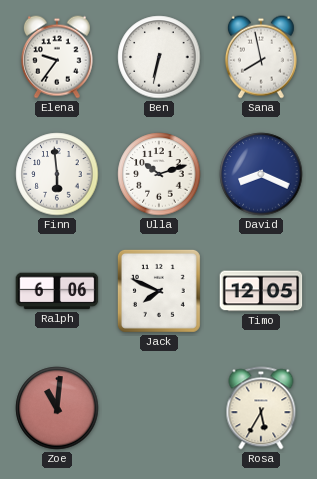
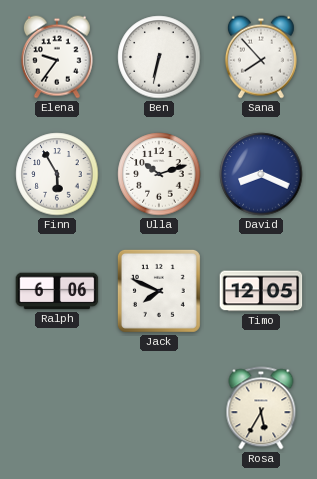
Sana: 7:58 -> 7:53
Finn: 5:59 -> 5:55
Zoe: 11:01 -> none
